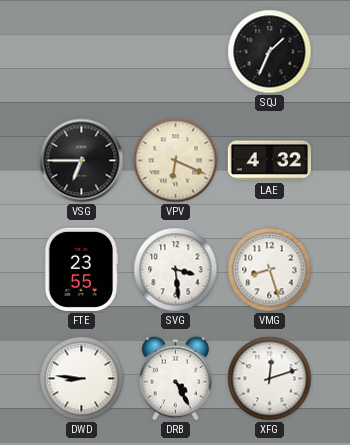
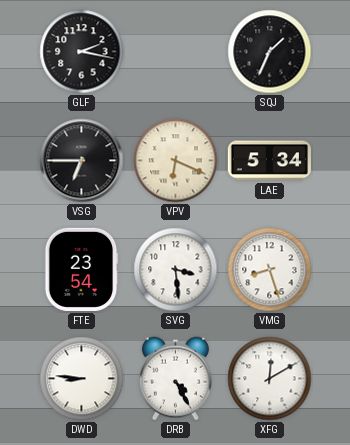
GLF: none -> 2:17
LAE: 4:32 -> 5:34
FTE: 23:55 -> 23:54
XFG: 12:12 -> 12:10
